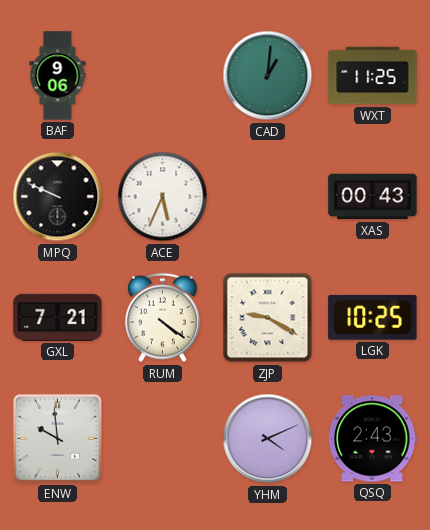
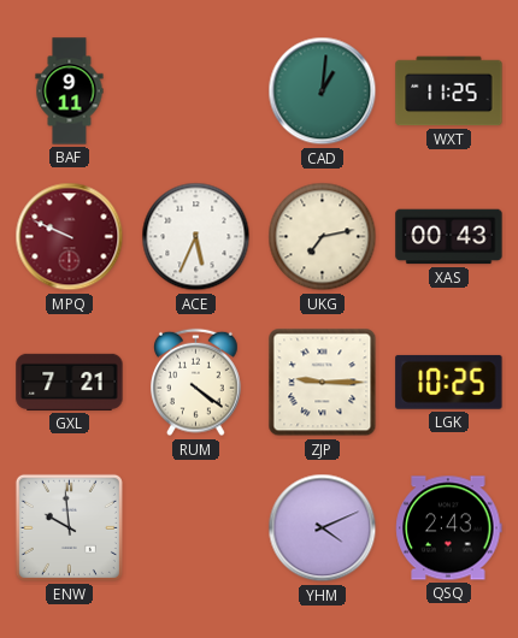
BAF: 9:06 -> 9:11
MPQ dial: black -> burgundy
UKG: none -> 7:13
ZJP: 9:20 -> 9:15
